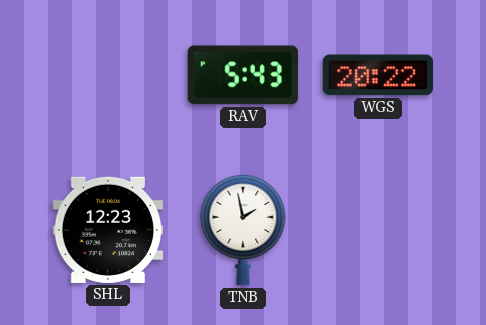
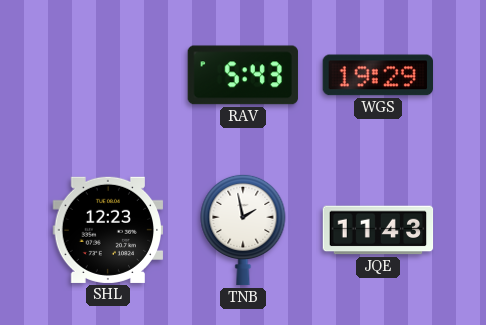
WGS: 20:22 -> 19:29
JQE: none -> 11:43
